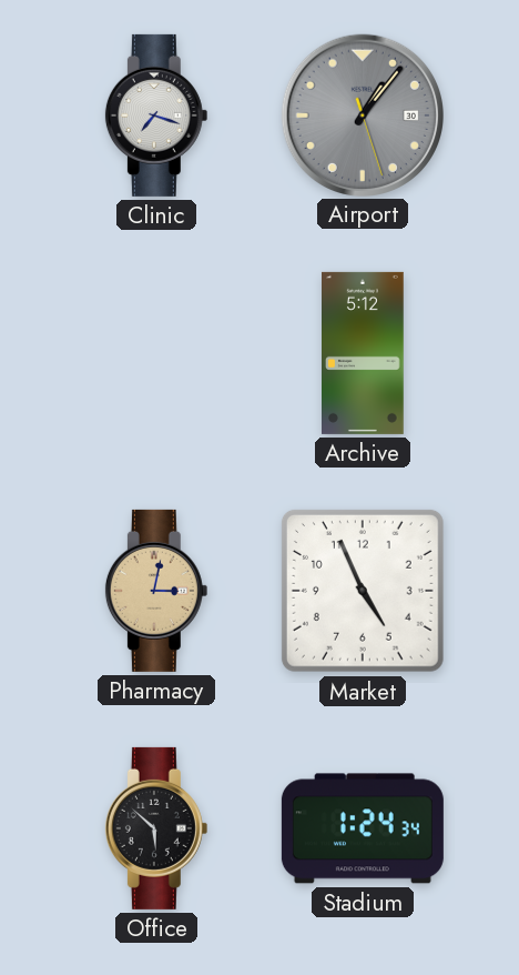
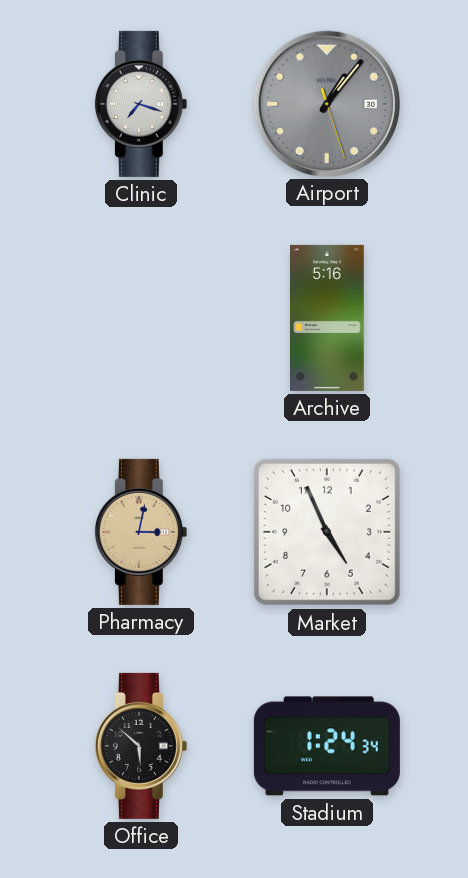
Archive: 5:12 -> 5:16
